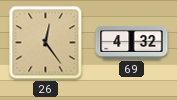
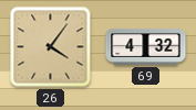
26: 12:24 -> 4:06
